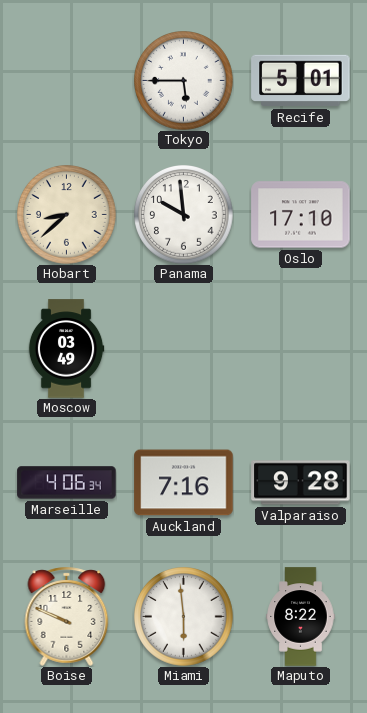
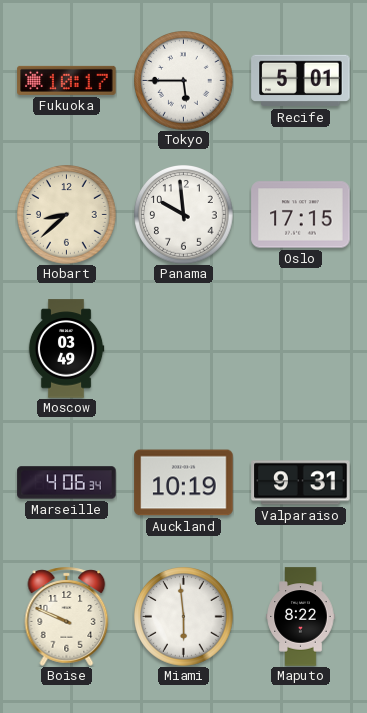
Fukuoka: none -> 10:17
Oslo: 17:10 -> 17:15
Auckland: 7:16 -> 10:19
Valparaiso: 9:28 -> 9:31
